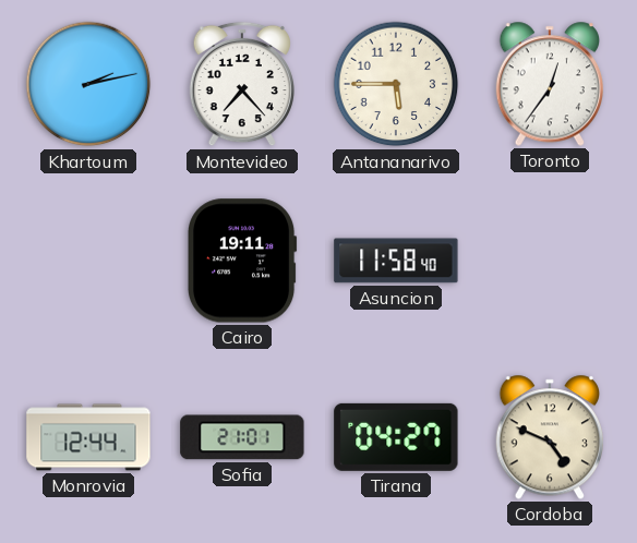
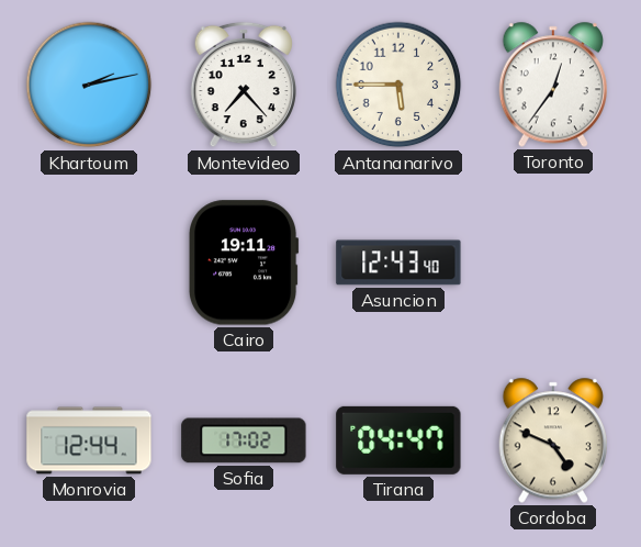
Asuncion: 11:58 -> 12:43
Sofia: 21:01 -> 17:02
Tirana: 04:27 -> 04:47
